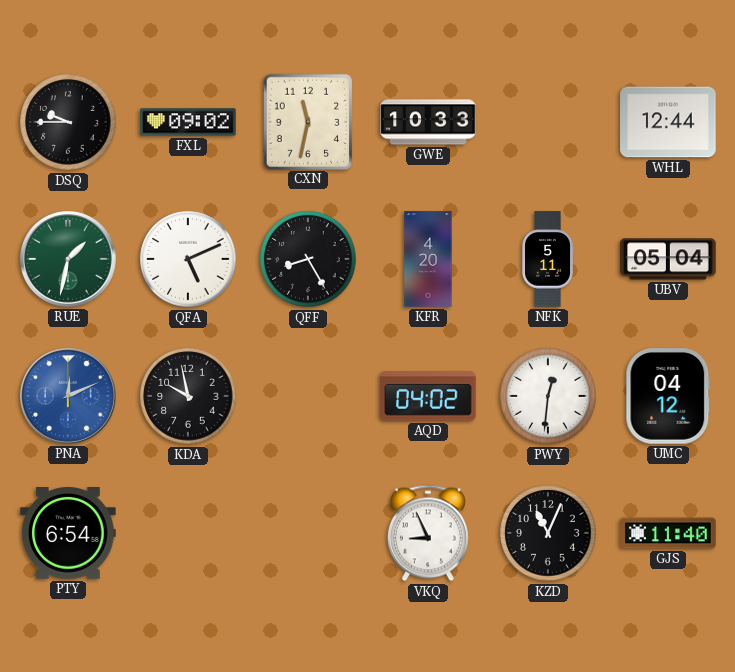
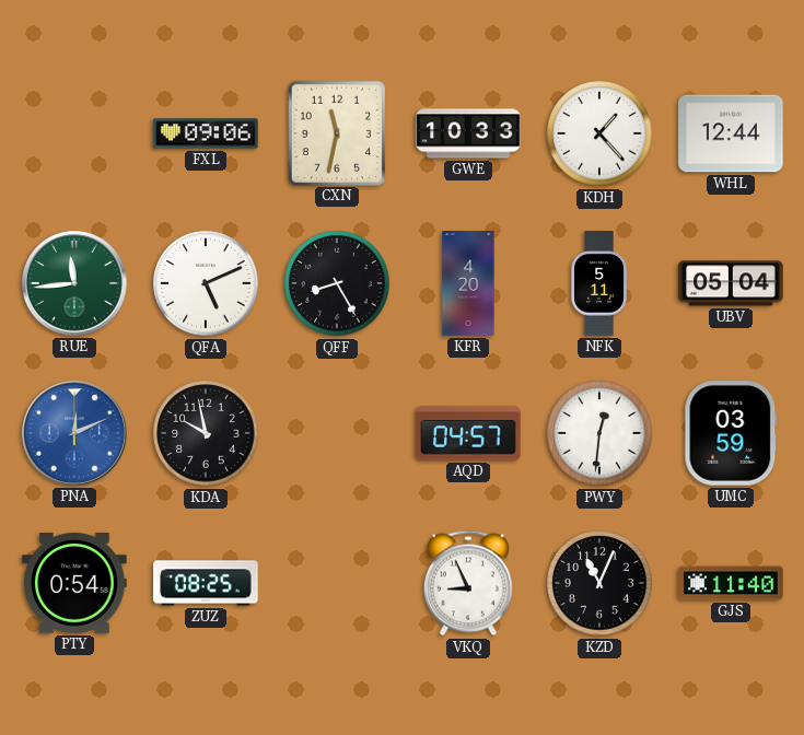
DSQ: 9:45 -> none
FXL: 09:02 -> 09:06
KDH: none -> 1:23
RUE: 1:32 -> 11:44
AQD: 04:02 -> 04:57
UMC: 04:12 -> 03:59
PTY: 6:54 -> 0:54
ZUZ: none -> 08:25
